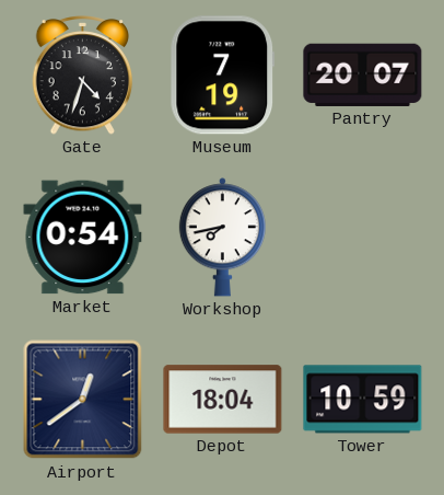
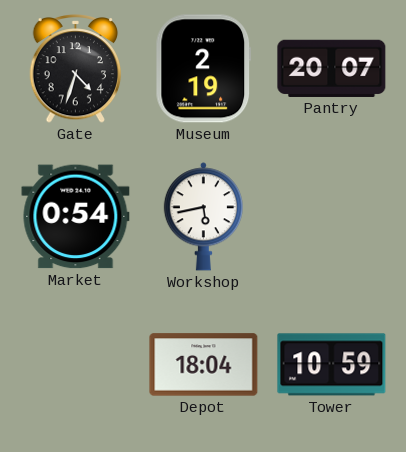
Museum: 7:19 -> 2:19
Workshop: 7:43 -> 5:43
Airport: 12:39 -> none
